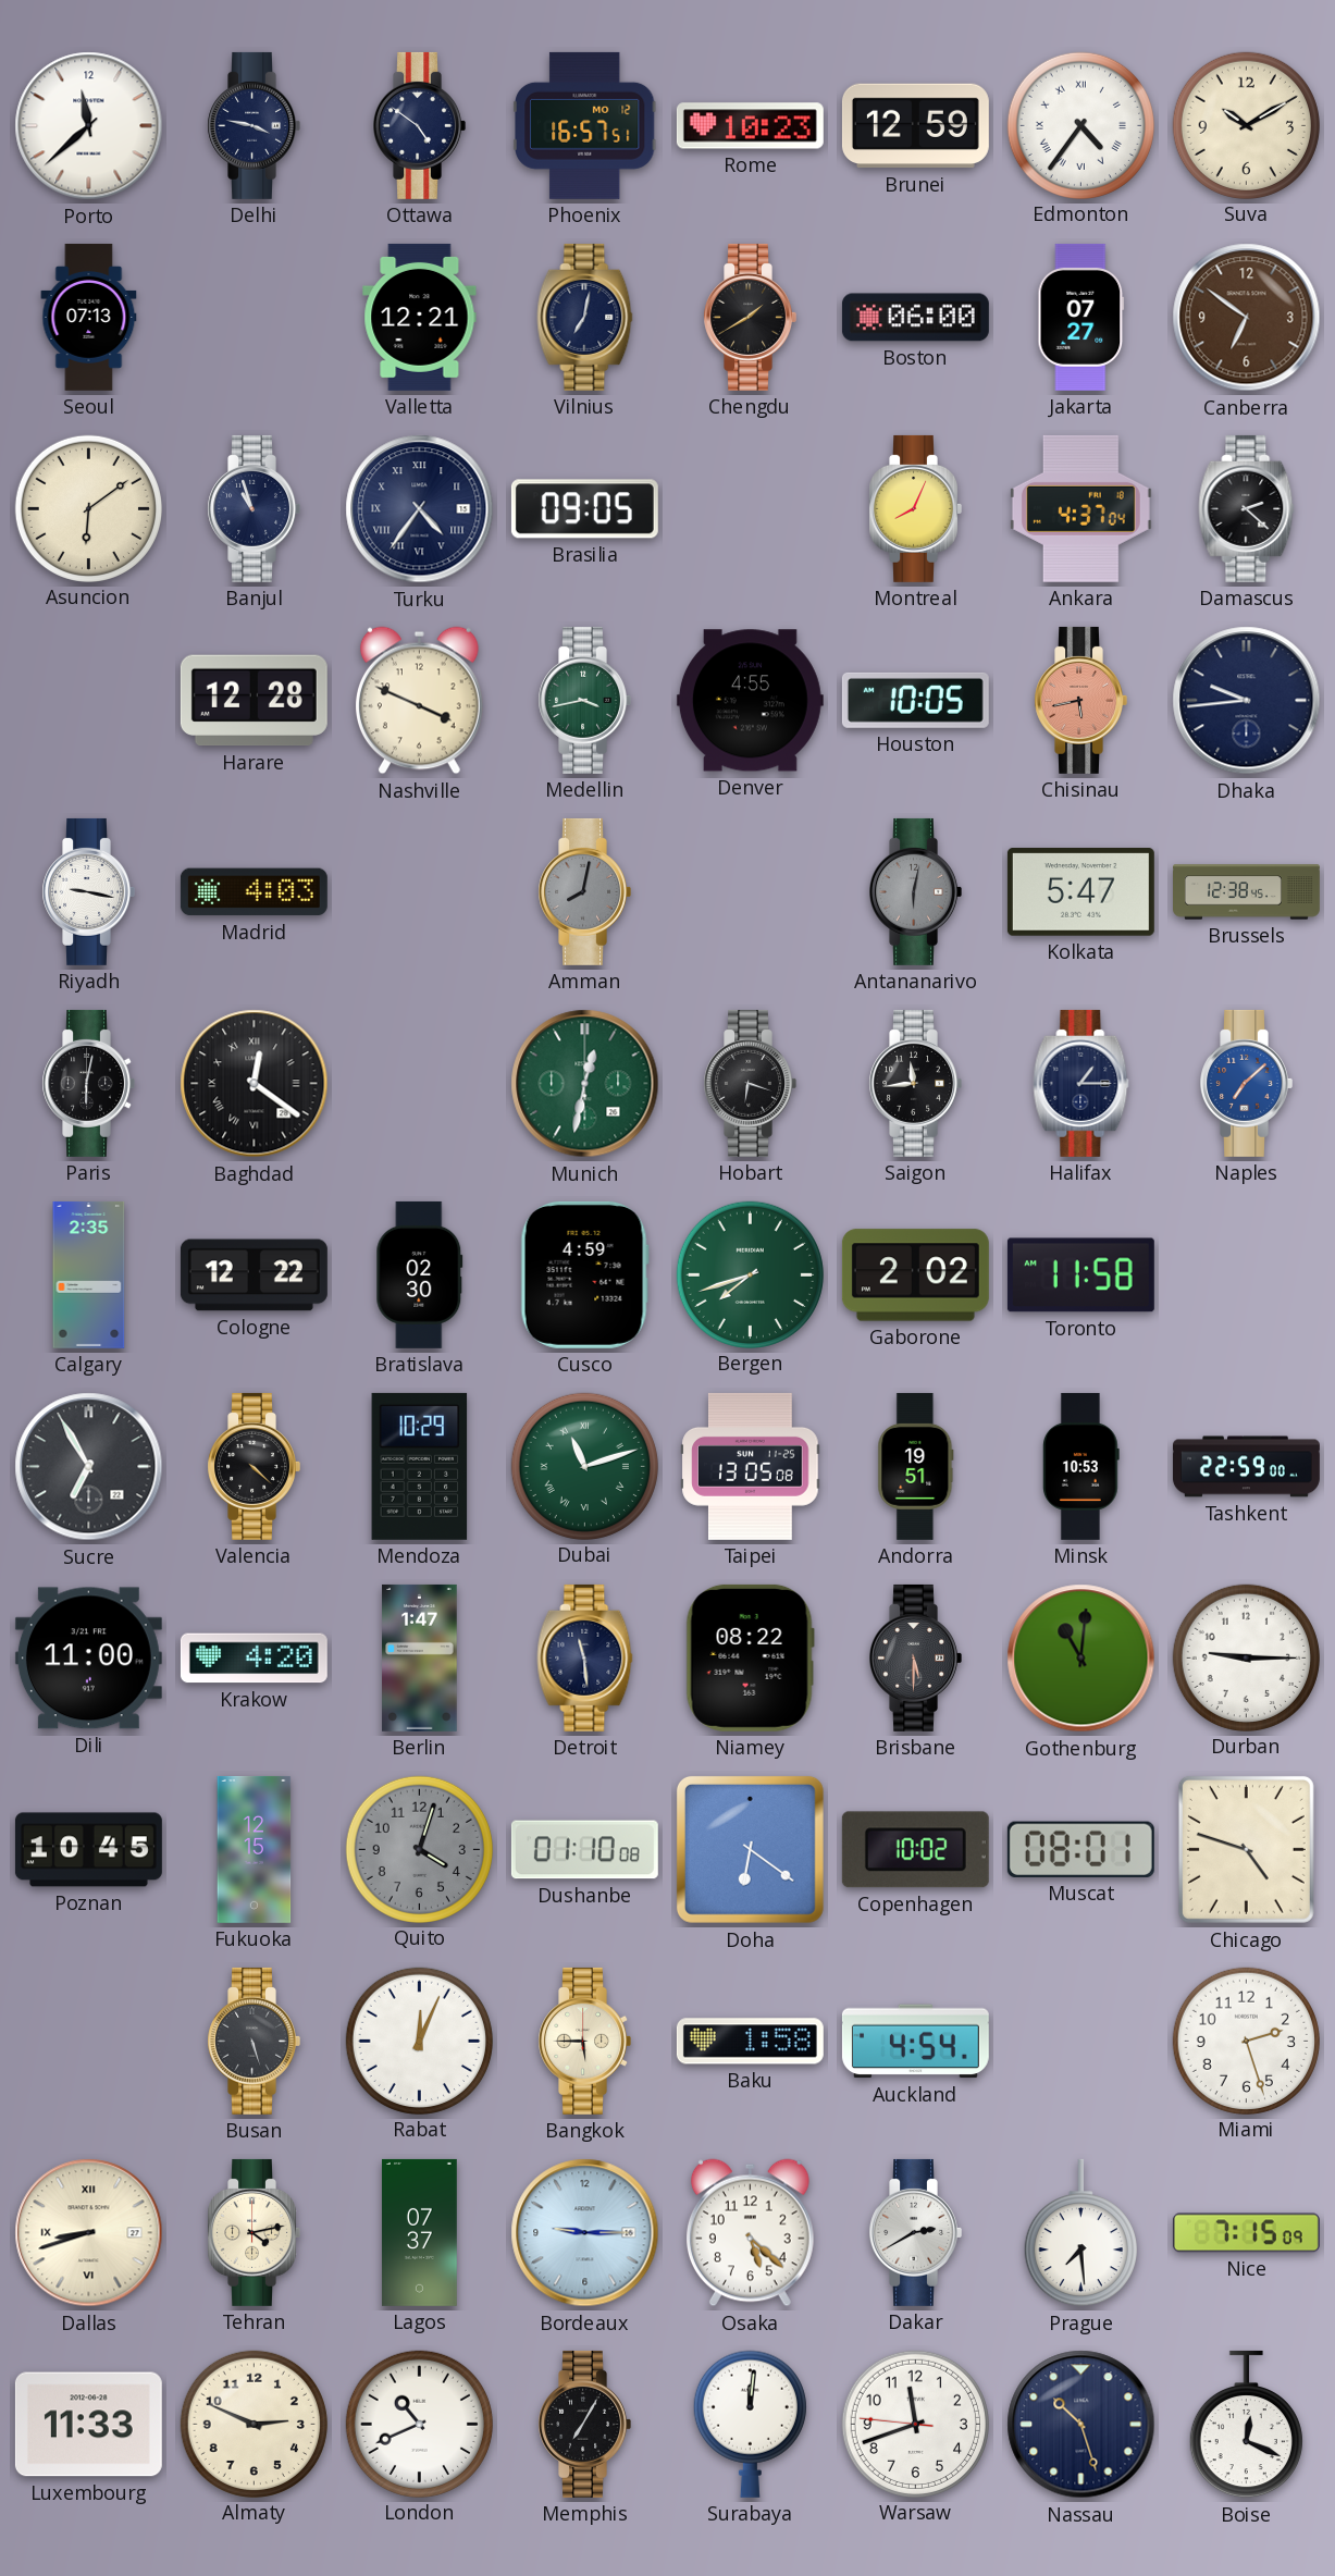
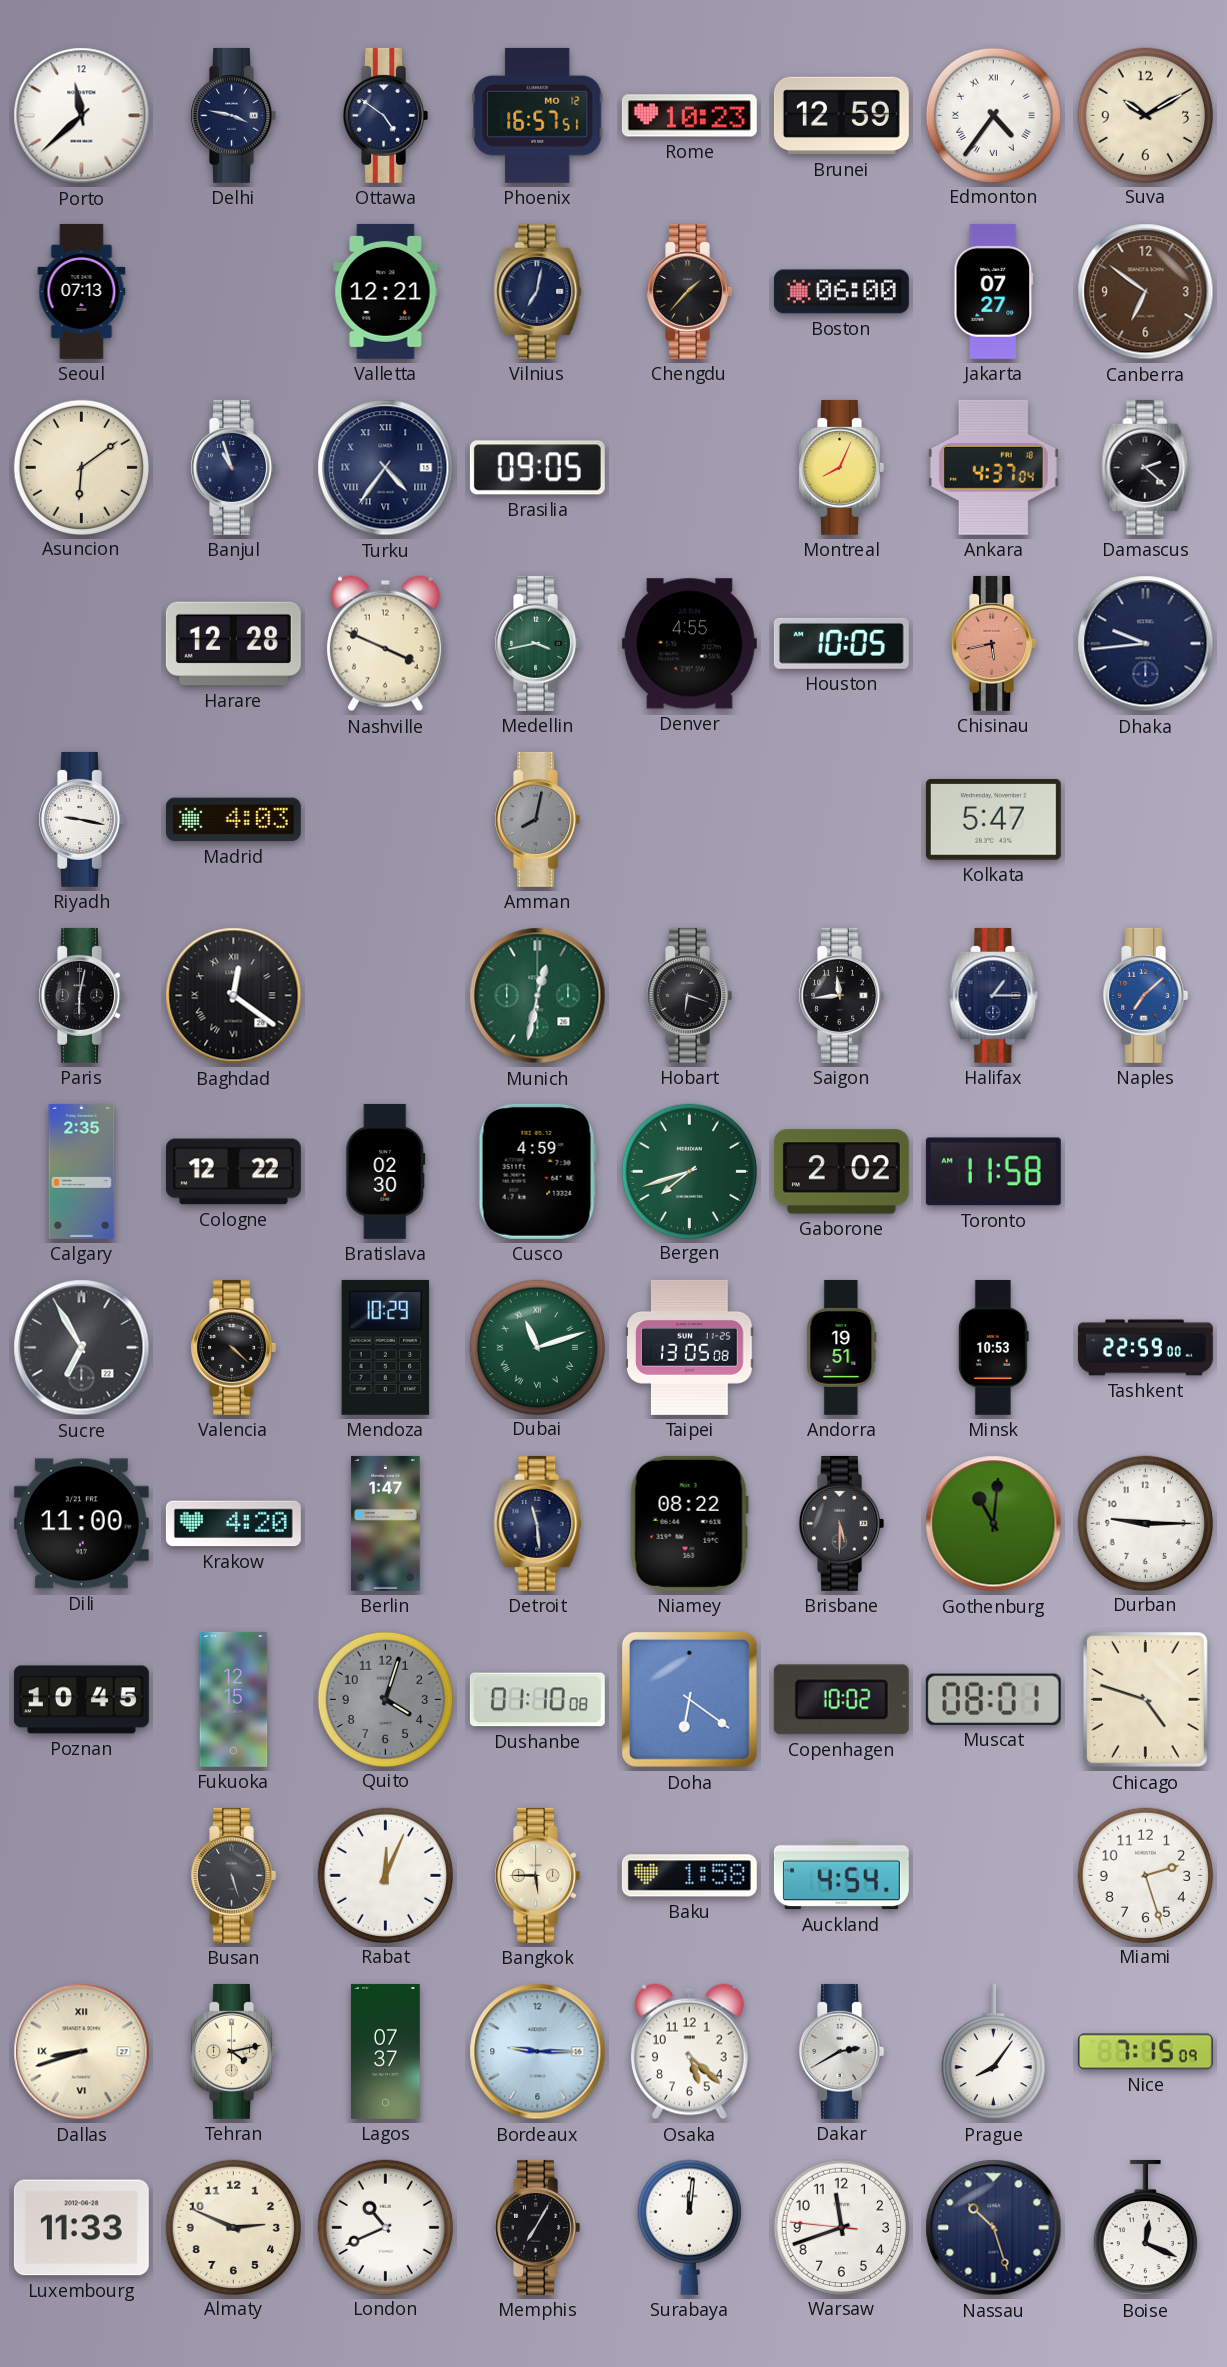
Chengdu: 1:40 -> 1:37
Antananarivo: 6:02 -> none
Brussels: 12:38 -> none
Prague: 7:29 -> 8:06
